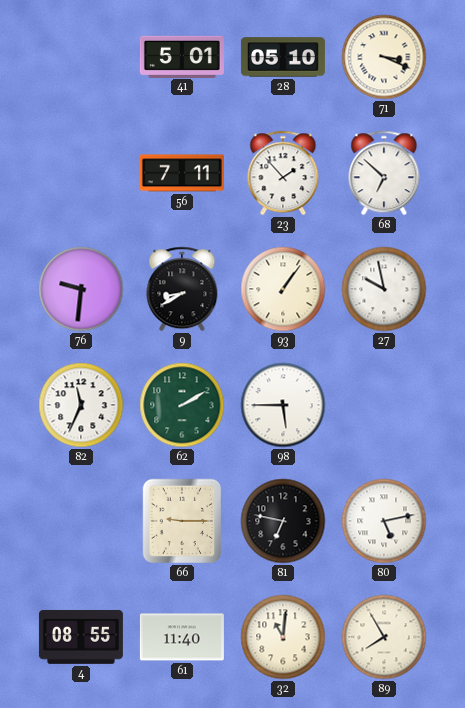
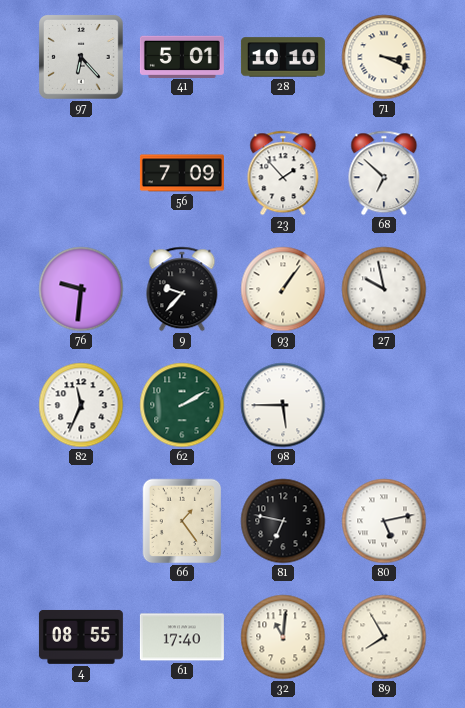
97: none -> 6:23
28: 05:10 -> 10:10
56: 7:11 -> 7:09
9: 8:40 -> 9:37
66: 9:15 -> 1:24
61: 11:40 -> 17:40
